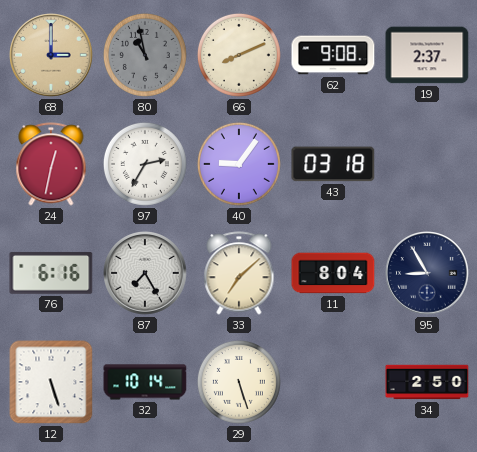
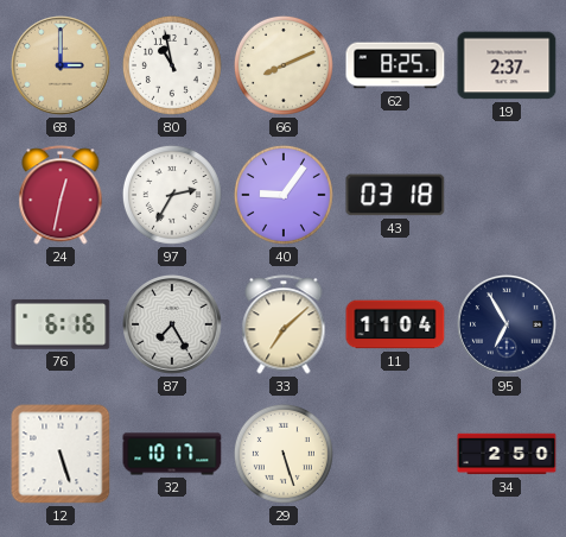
80 dial: grey -> white
62: 9:08 -> 8:25
11: 8:04 -> 11:04
95: 8:55 -> 6:55
32: 10:14 -> 10:17
